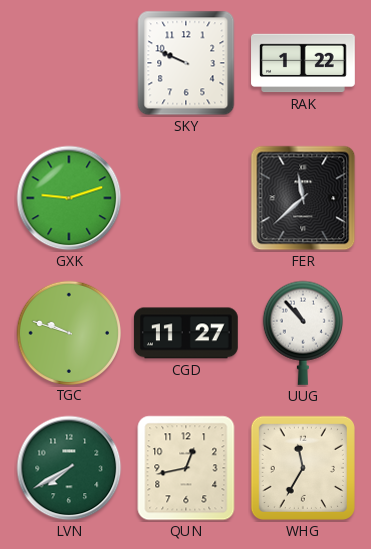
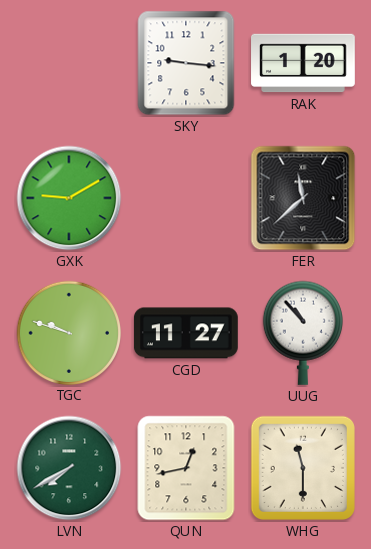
SKY: 9:49 -> 9:16
RAK: 1:22 -> 1:20
GXK: 9:12 -> 9:10
WHG: 11:35 -> 11:30
